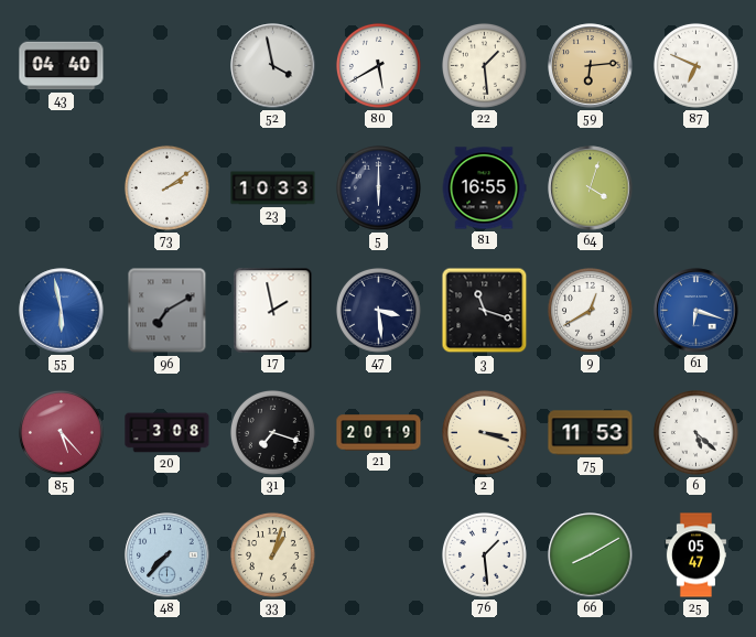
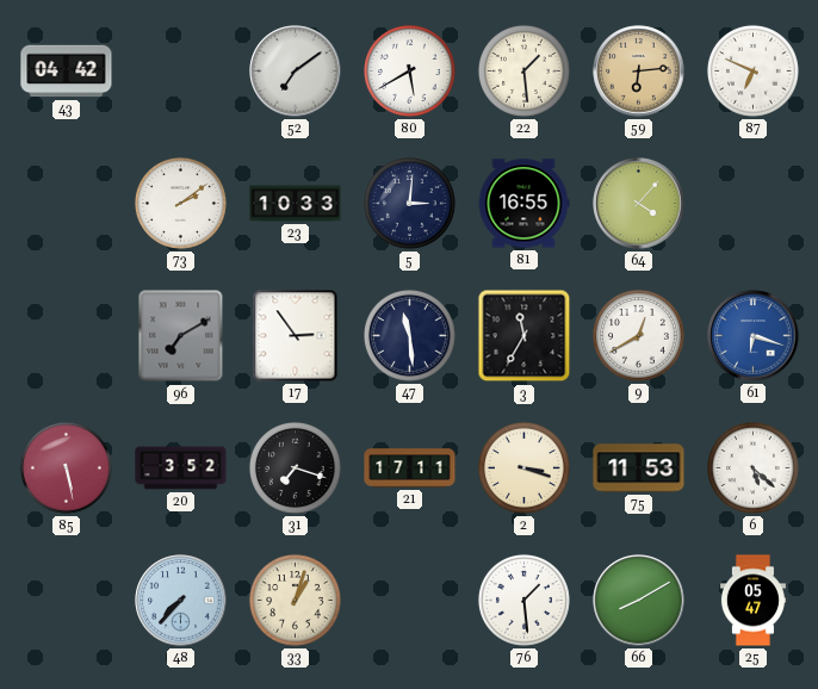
43: 04:40 -> 04:42
52: 3:58 -> 7:09
5: 6:00 -> 3:01
64: 4:03 -> 4:07
55: 5:58 -> none
17: 1:58 -> 2:54
47: 3:29 -> 11:29
3: 11:18 -> 11:35
85: 5:23 -> 5:28
20: 3:08 -> 3:52
21: 20:19 -> 17:11
